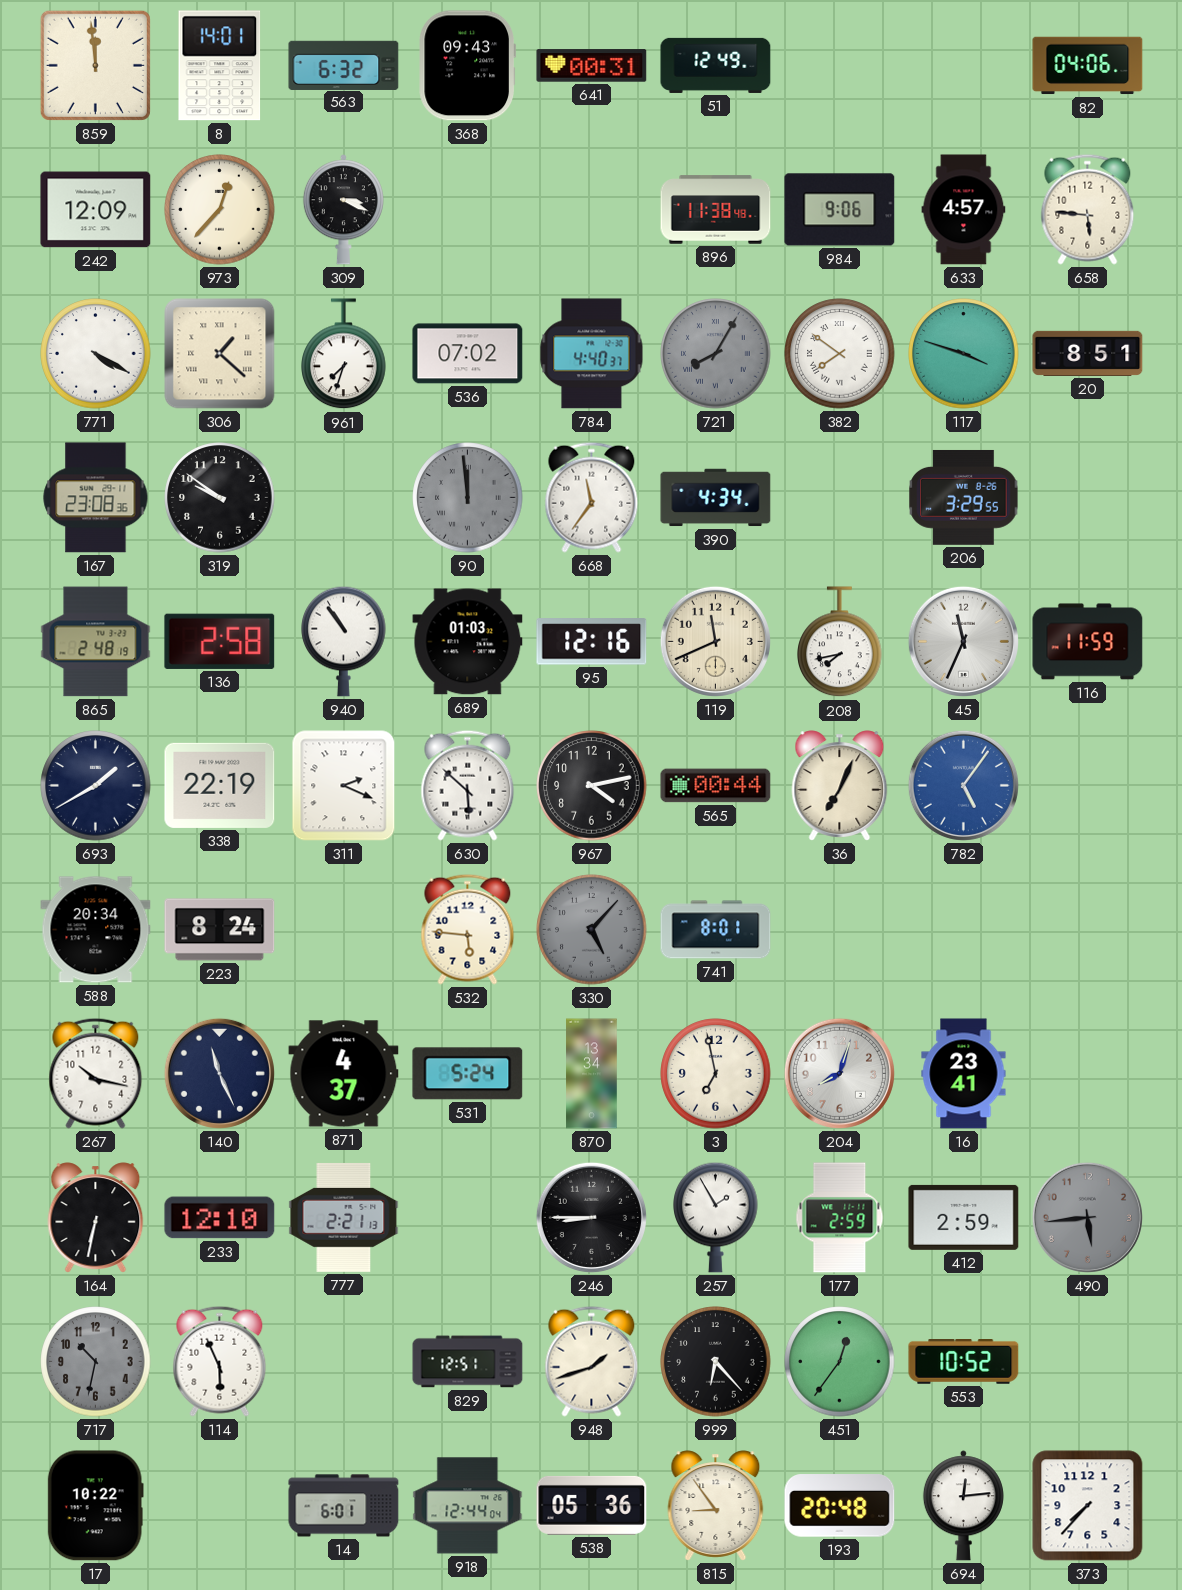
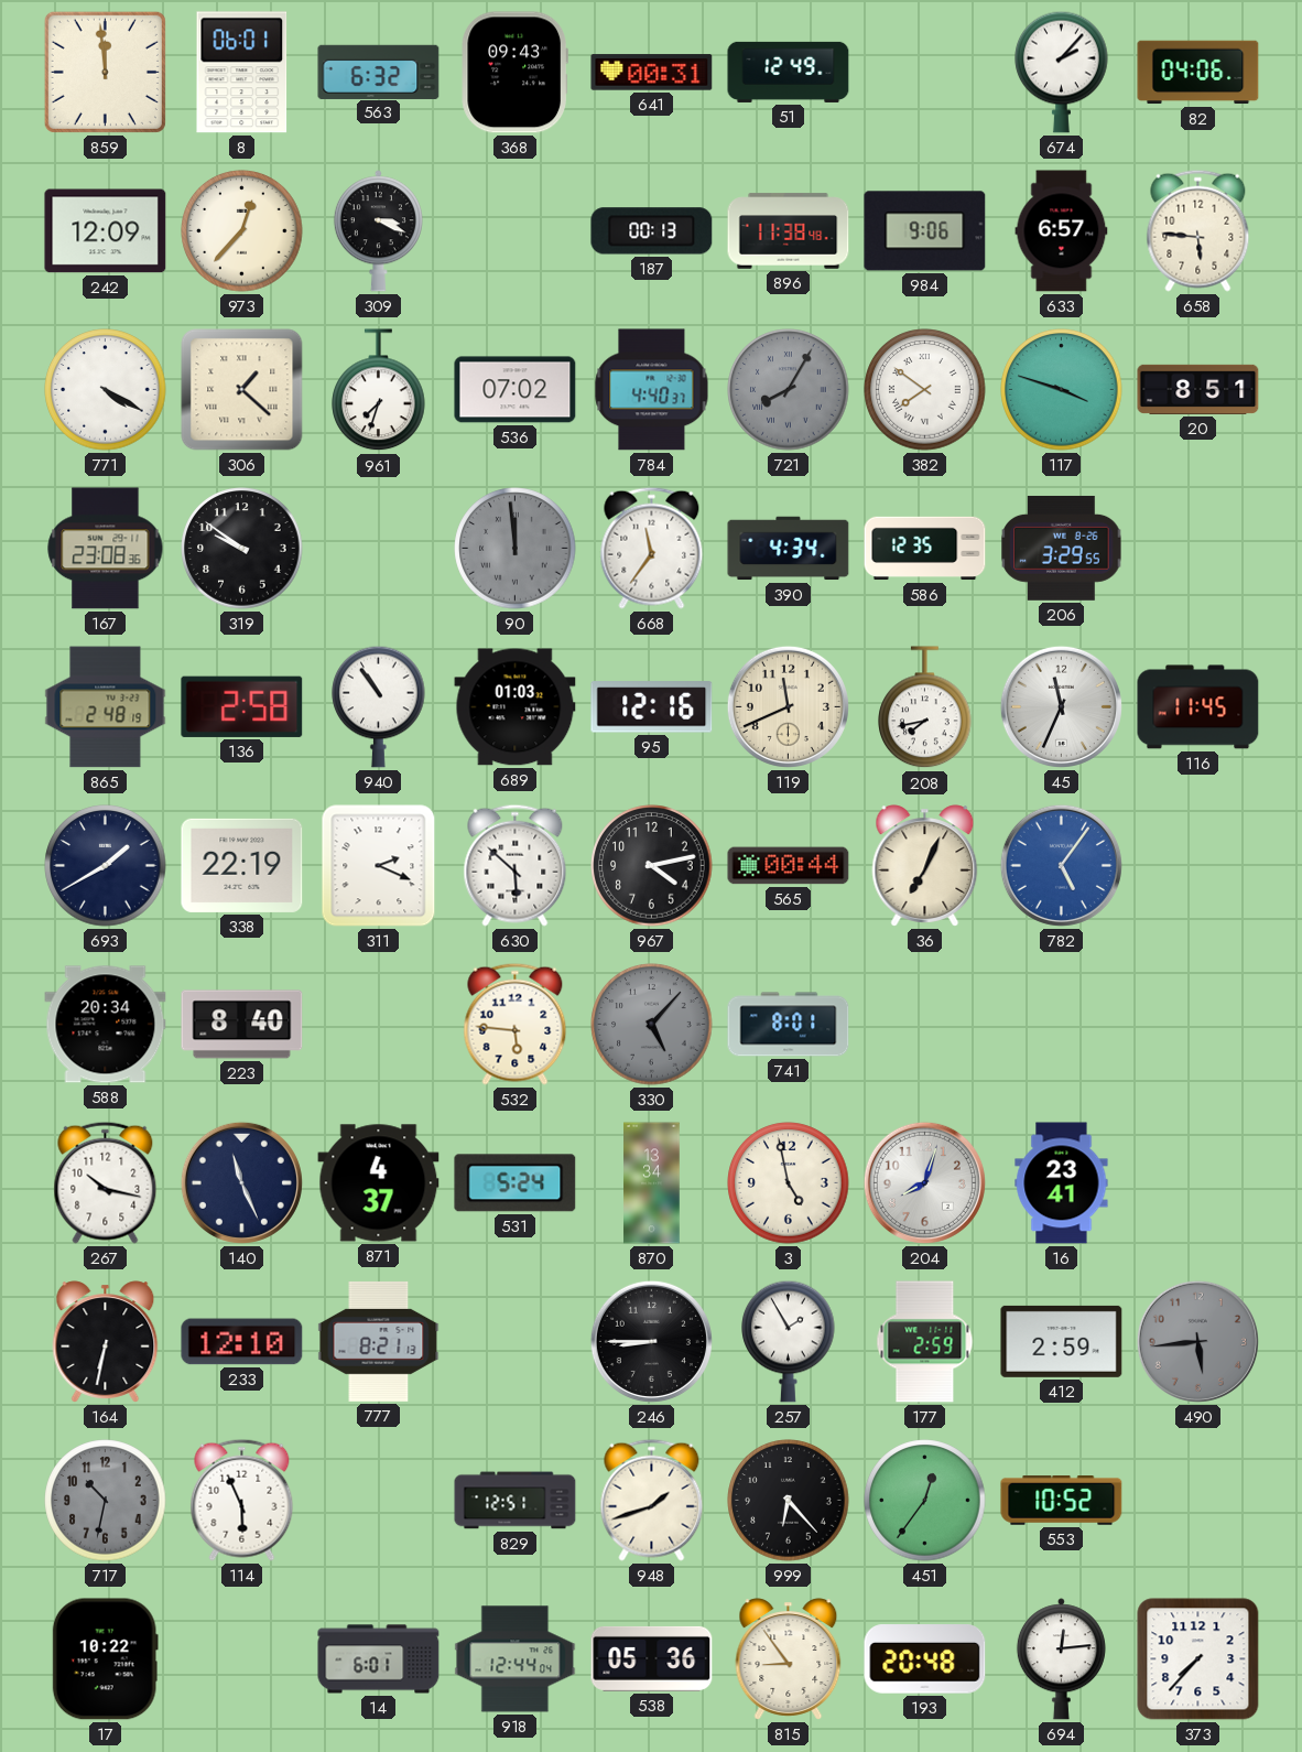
8: 14:01 -> 06:01
674: none -> 2:07
187: none -> 00:13
633: 4:57 -> 6:57
586: none -> 12:35
116: 11:59 -> 11:45
223: 8:24 -> 8:40
3: 6:58 -> 4:58
777: 2:21 -> 8:21
